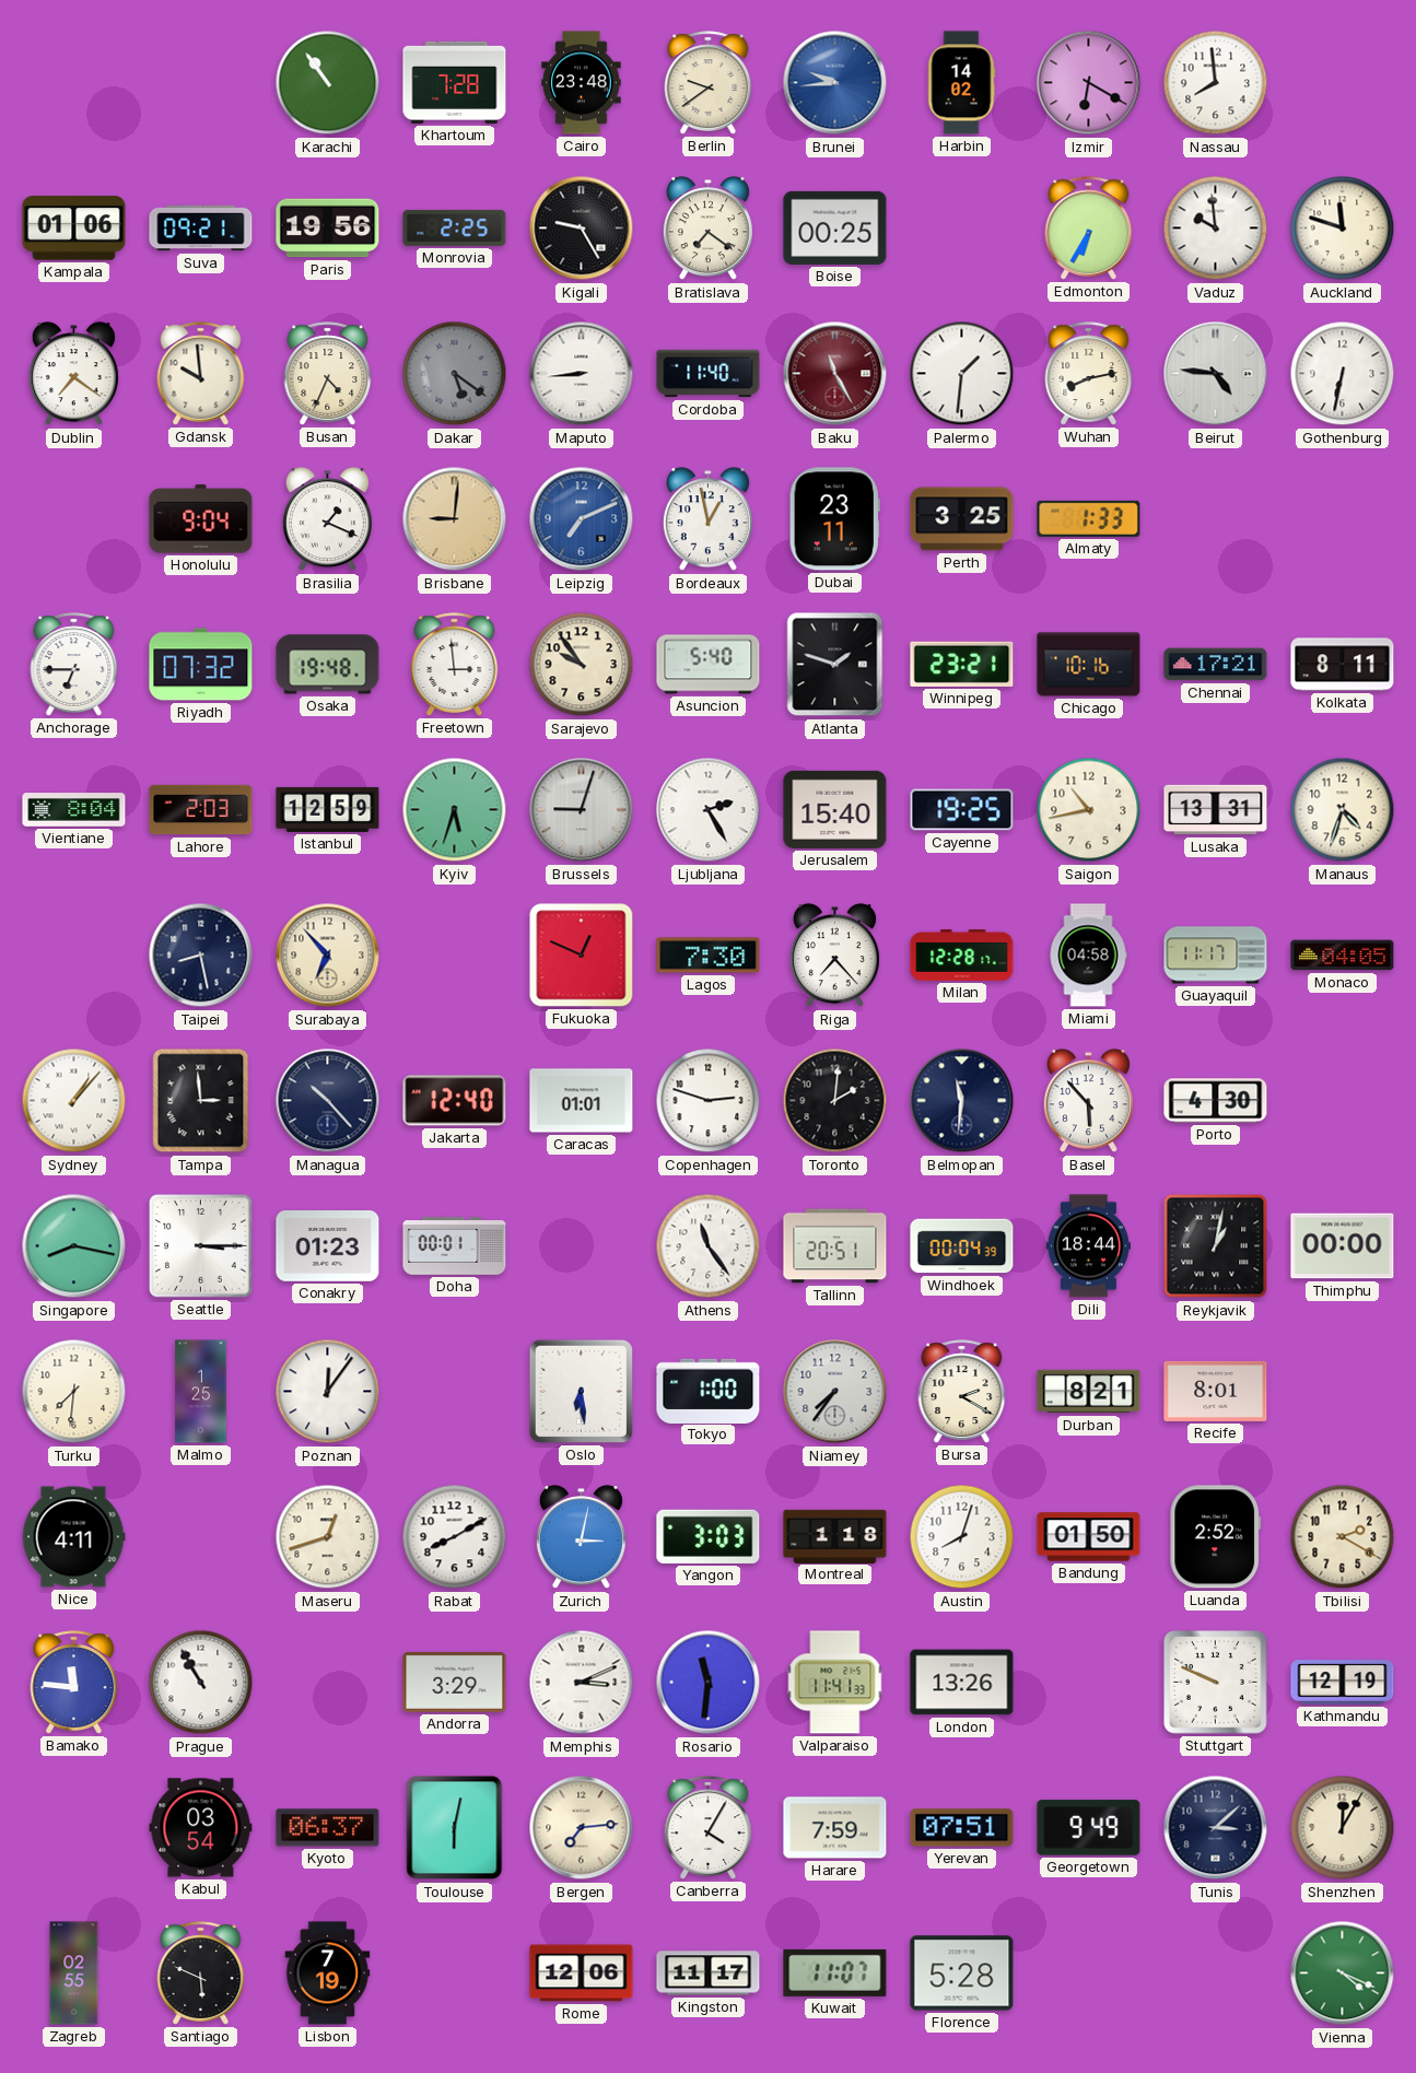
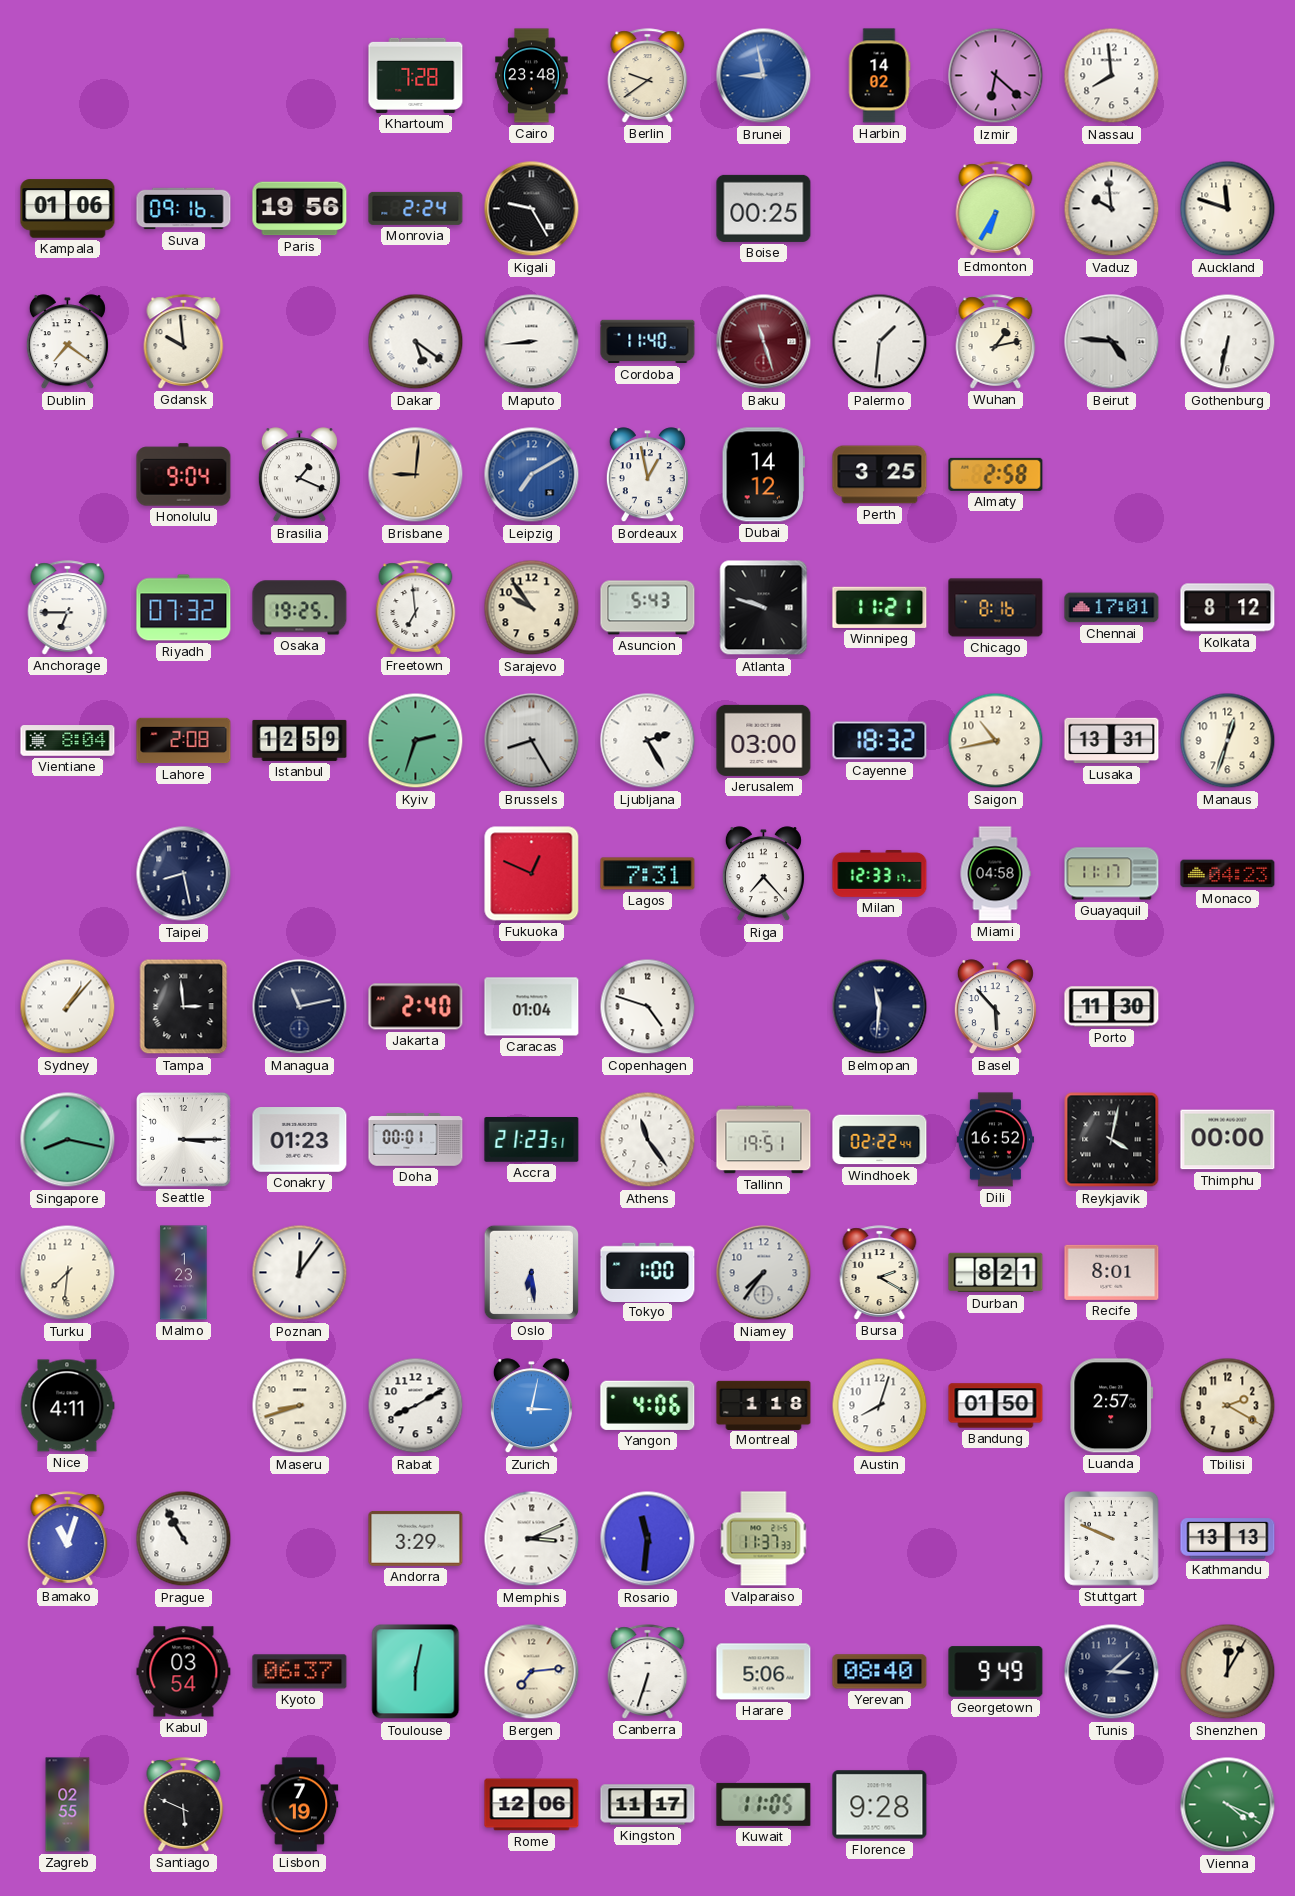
Karachi: 10:54 -> none
Brunei: 9:44 -> 8:58
Izmir: 6:20 -> 6:22
Suva: 09:21 -> 09:16
Monrovia: 2:25 -> 2:24
Bratislava: 7:21 -> none
Busan: 4:34 -> none
Dakar dial: grey -> white
Baku: 11:25 -> 11:27
Wuhan: 8:13 -> 1:13
Leipzig: 7:11 -> 7:10
Dubai: 23:11 -> 14:12
Almaty: 1:33 -> 2:58
Osaka: 19:48 -> 19:25
Freetown: 2:59 -> 6:59
Asuncion: 5:40 -> 5:43
Atlanta: 1:48 -> 9:48
Winnipeg: 23:21 -> 11:21
Chicago: 10:16 -> 8:16
Chennai: 17:21 -> 17:01
Kolkata: 8:11 -> 8:12
Lahore: 2:03 -> 2:08
Kyiv: 5:33 -> 2:33
Brussels: 9:03 -> 8:25
Jerusalem: 15:40 -> 03:00
Cayenne: 19:25 -> 18:32
Manaus: 4:33 -> 12:33
Surabaya: 6:53 -> none
Lagos: 7:30 -> 7:31
Milan: 12:28 -> 12:33
Monaco: 04:05 -> 04:23
Managua: 10:23 -> 11:13
Jakarta: 12:40 -> 2:40
Caracas: 01:01 -> 01:04
Copenhagen: 2:48 -> 4:48
Toronto: 2:01 -> none
Porto: 4:30 -> 11:30
Accra: none -> 21:23
Tallinn: 20:51 -> 19:51
Windhoek: 00:04 -> 02:22
Dili: 18:44 -> 16:52
Reykjavik: 1:02 -> 4:02
Malmo: 1:25 -> 1:23
Maseru: 12:42 -> 8:42
Yangon: 3:03 -> 4:06
Luanda: 2:52 -> 2:57
Bamako: 11:46 -> 11:03
Valparaiso: 11:41 -> 11:37
London: 13:26 -> none
Kathmandu: 12:19 -> 13:13
Canberra: 4:05 -> 6:33
Harare: 7:59 -> 5:06
Yerevan: 07:51 -> 08:40
Kuwait: 11:07 -> 11:05
Florence: 5:28 -> 9:28
